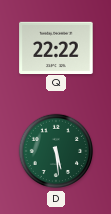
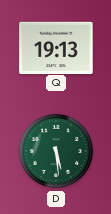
Q: 22:22 -> 19:13
